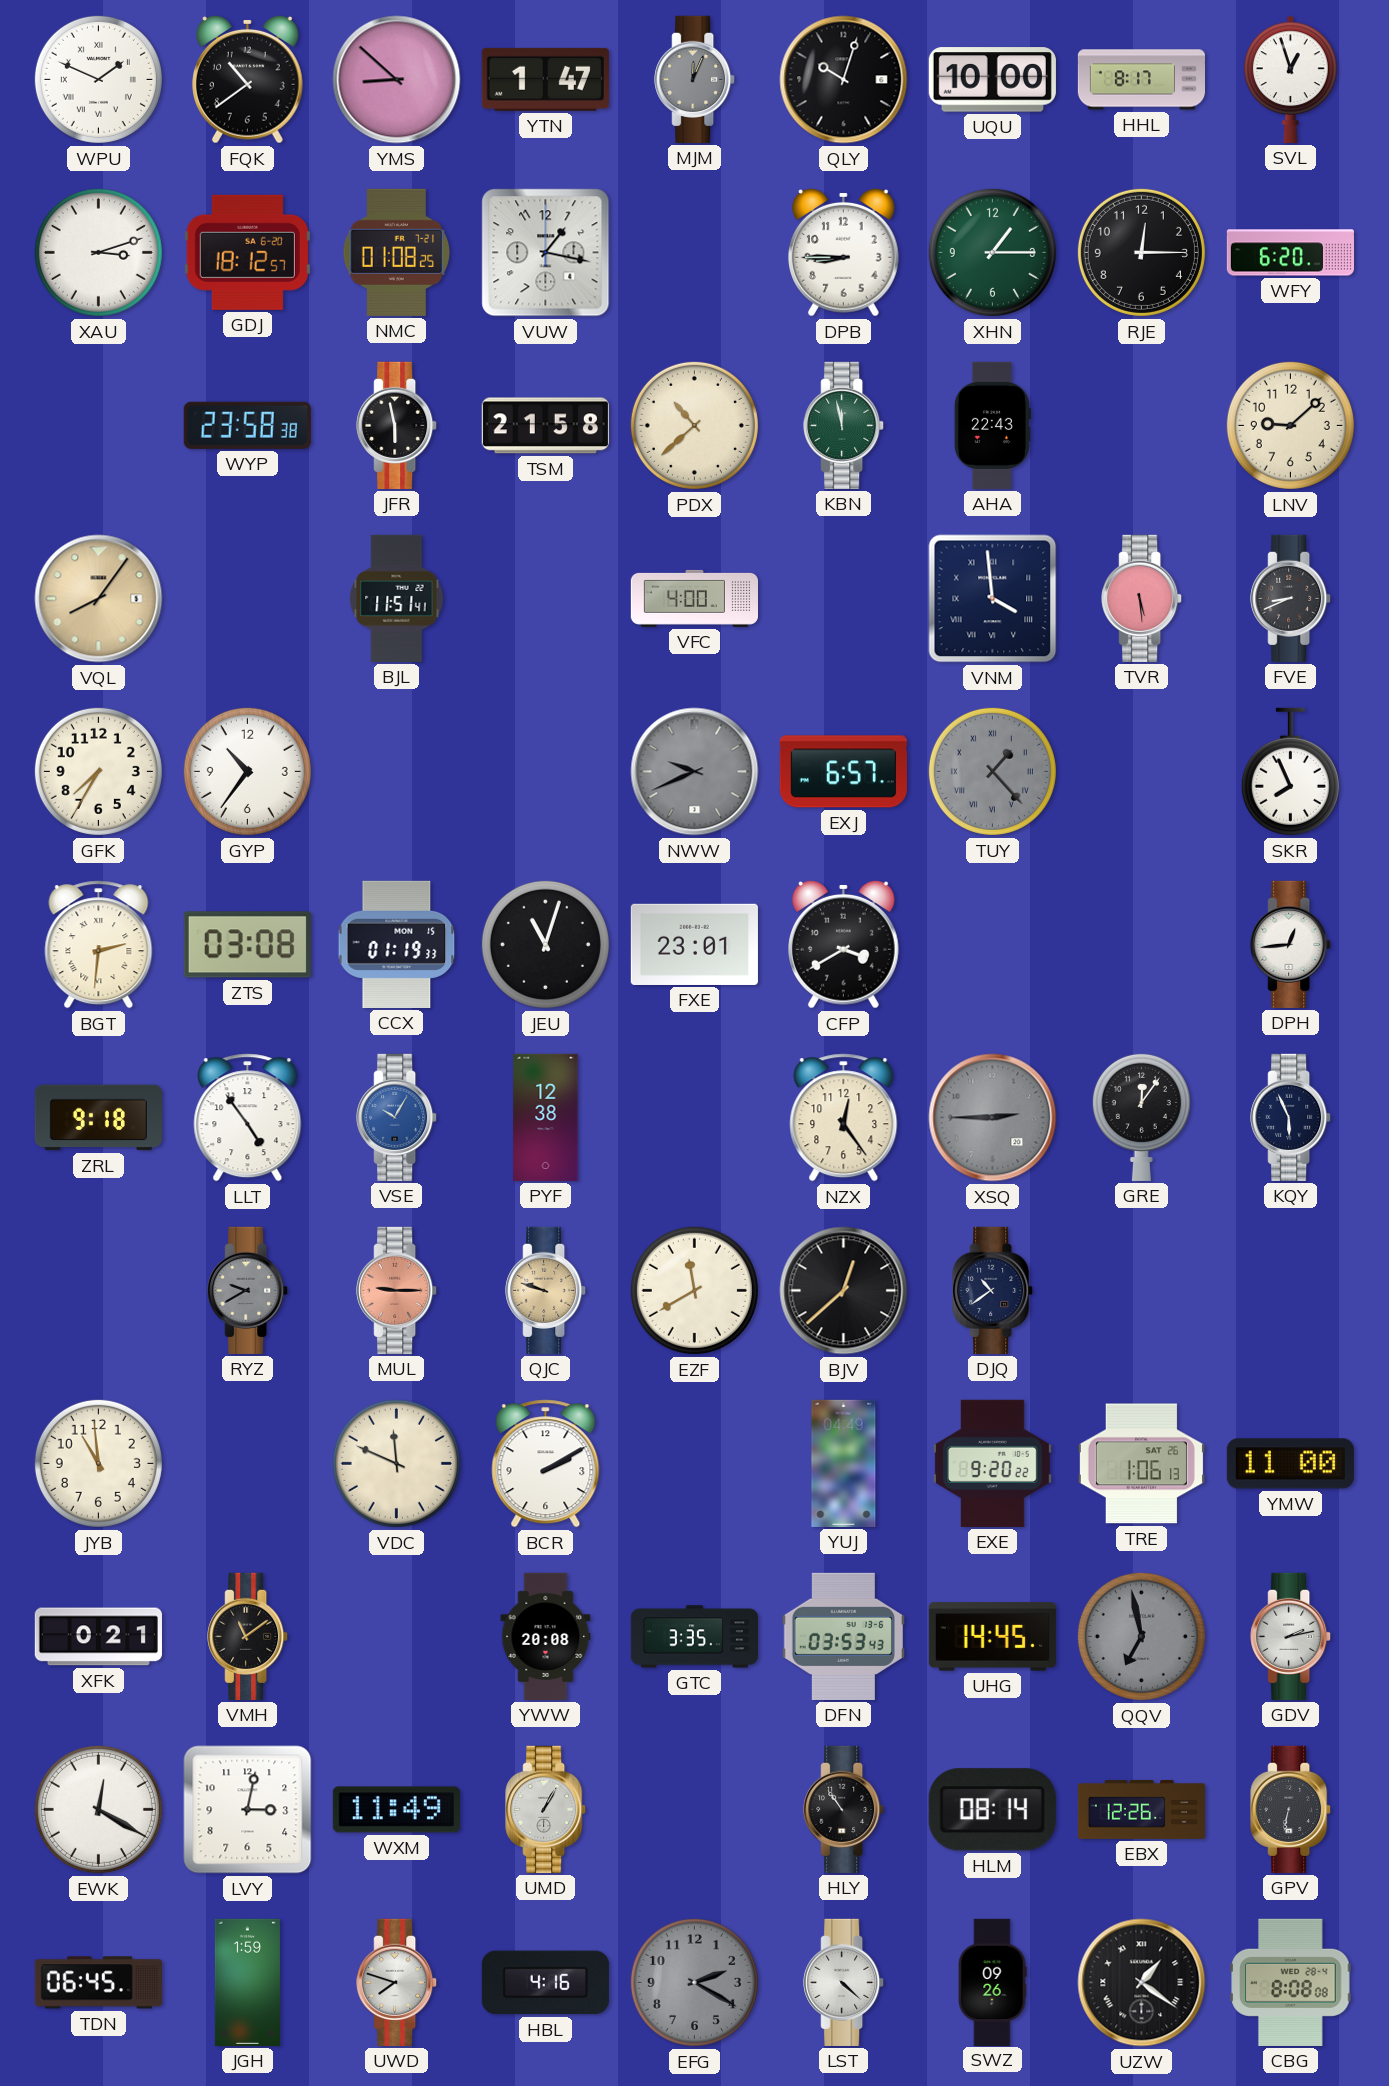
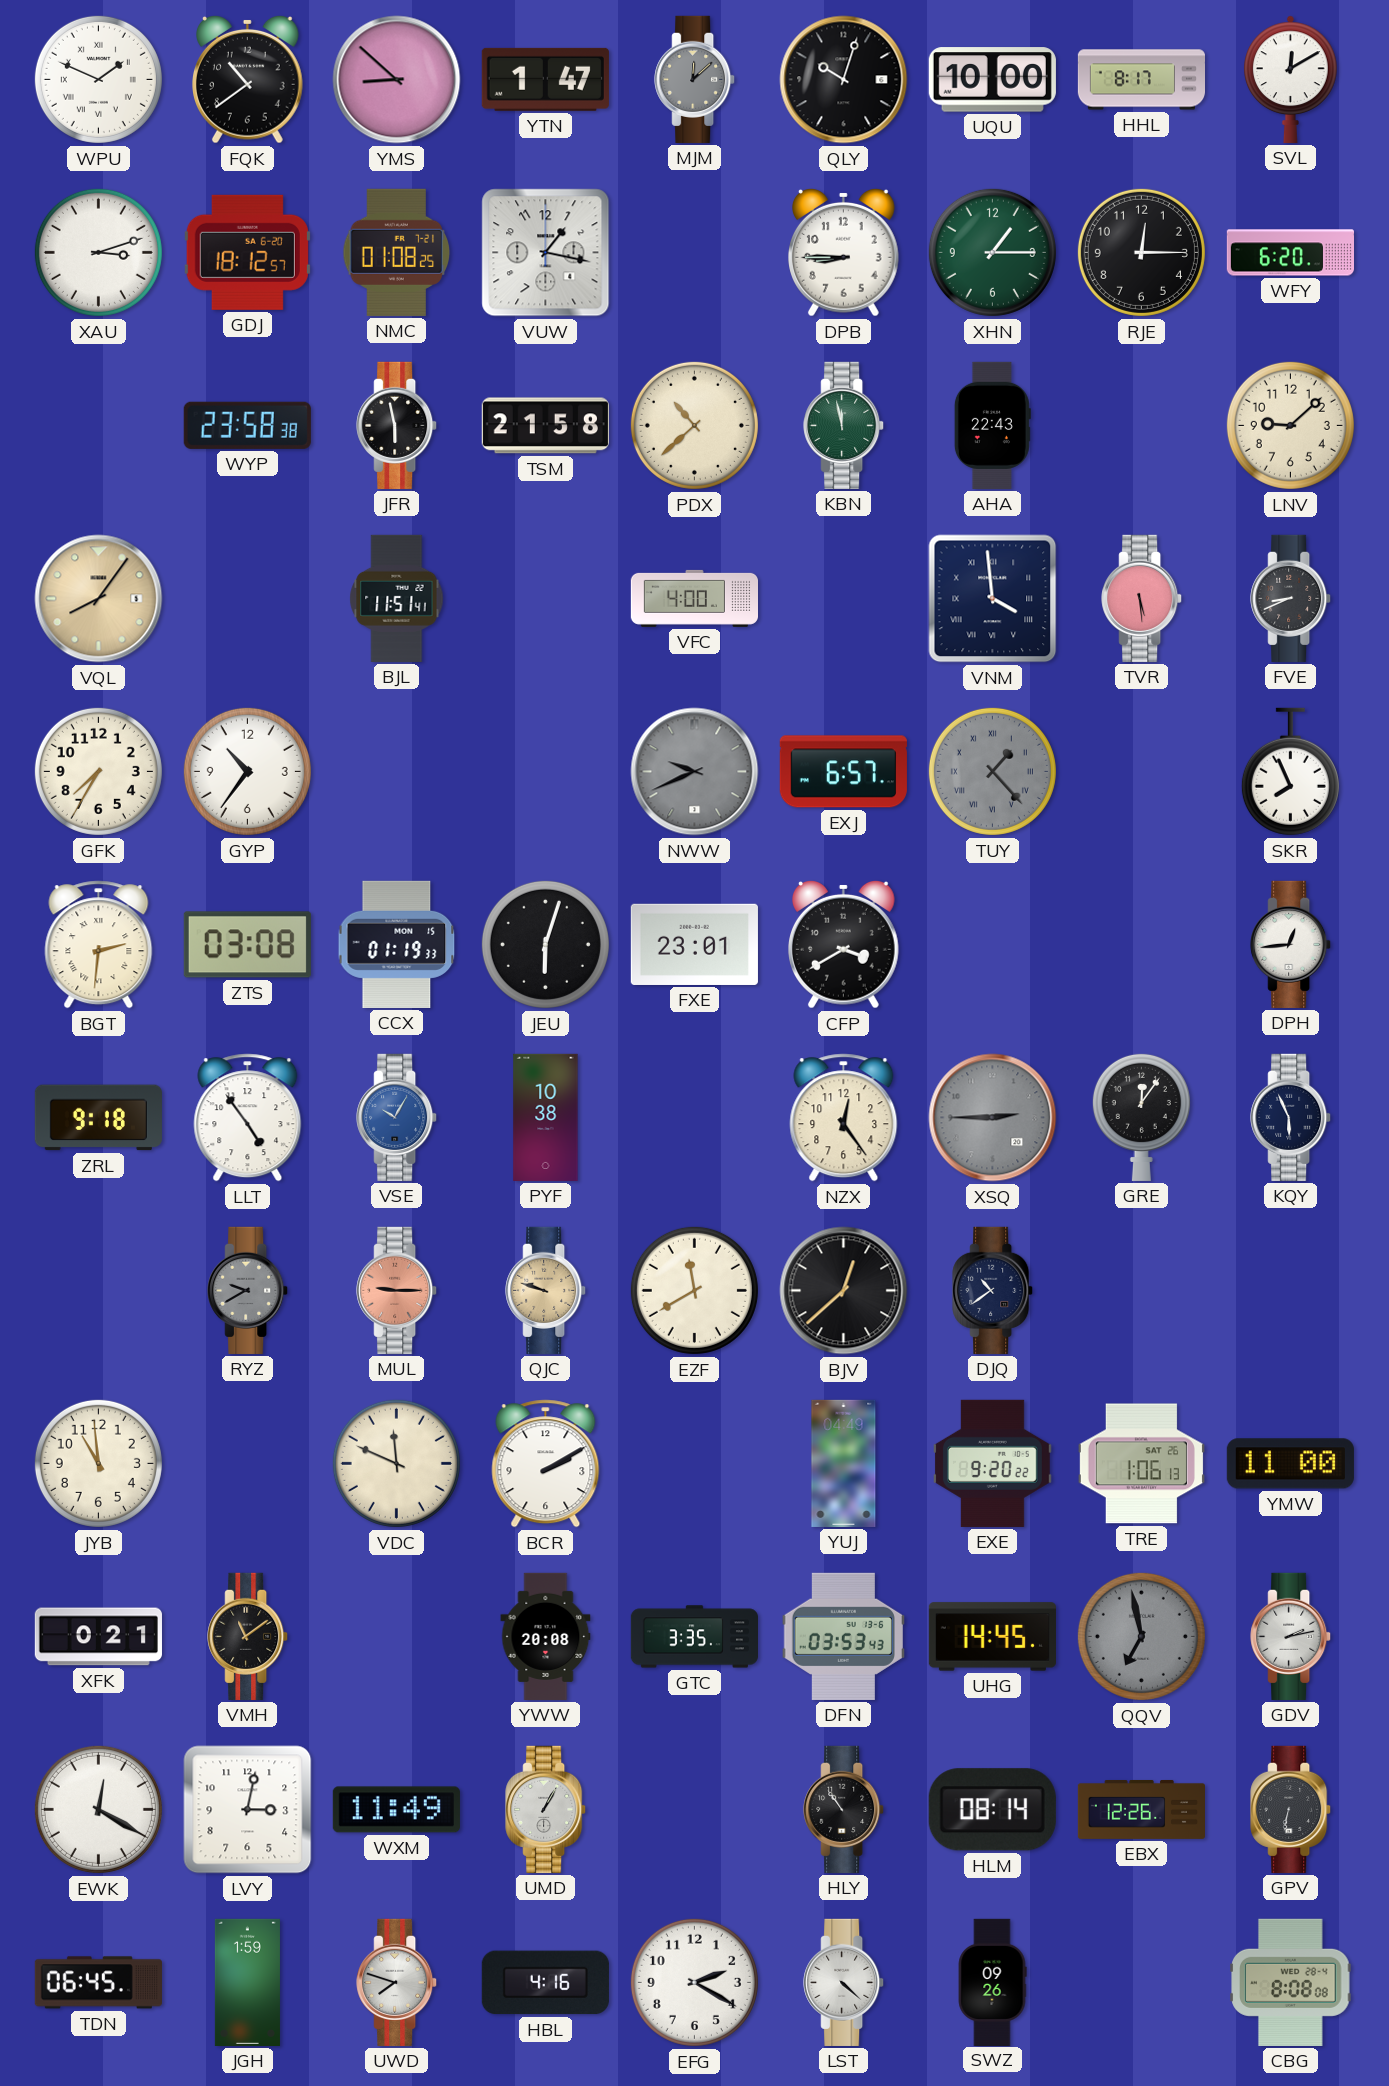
MJM: 12:04 -> 12:08
SVL: 12:57 -> 12:10
JEU: 11:03 -> 6:03
PYF: 12:38 -> 10:38
EFG dial: grey -> white
UZW: 1:21 -> none
